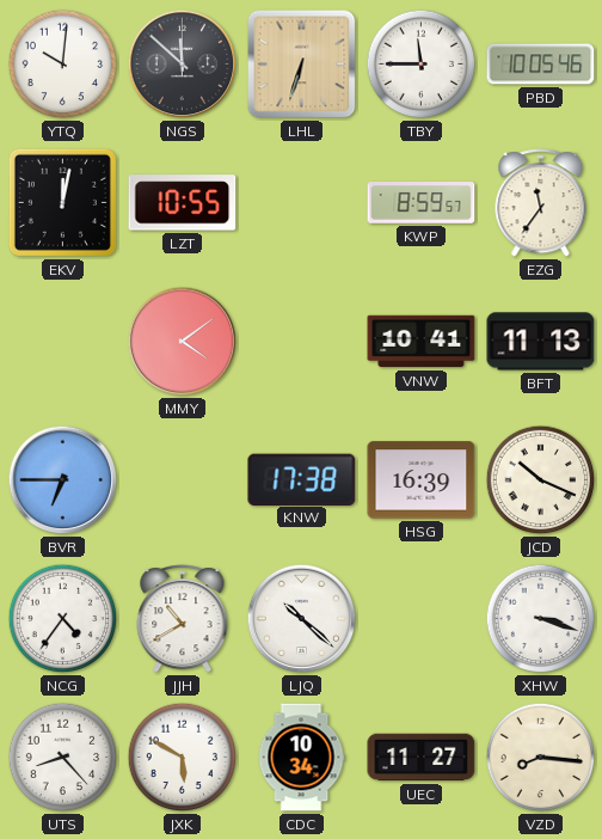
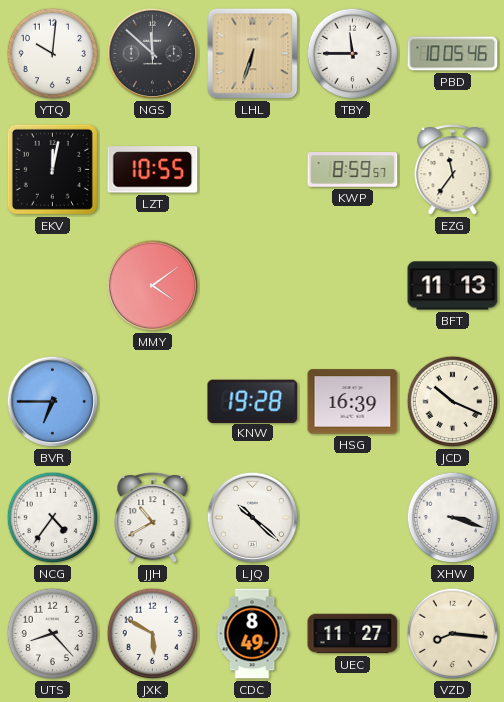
VNW: 10:41 -> none
KNW: 17:38 -> 19:28
CDC: 10:34 -> 8:49
